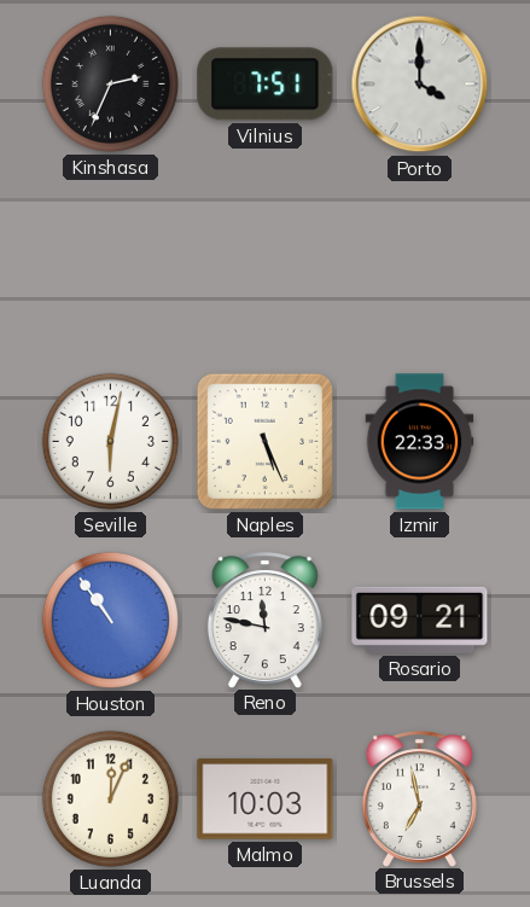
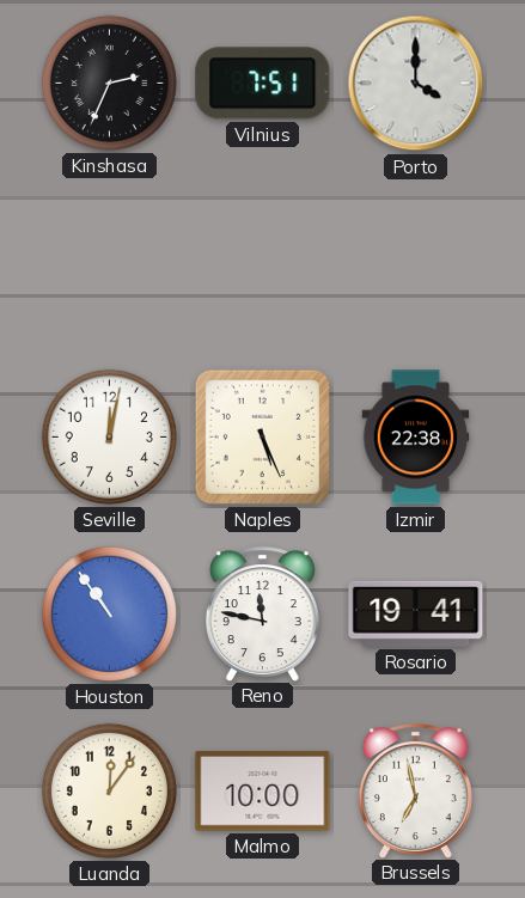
Seville: 6:02 -> 12:02
Izmir: 22:33 -> 22:38
Rosario: 09:21 -> 19:41
Luanda: 12:04 -> 12:06
Malmo: 10:03 -> 10:00
